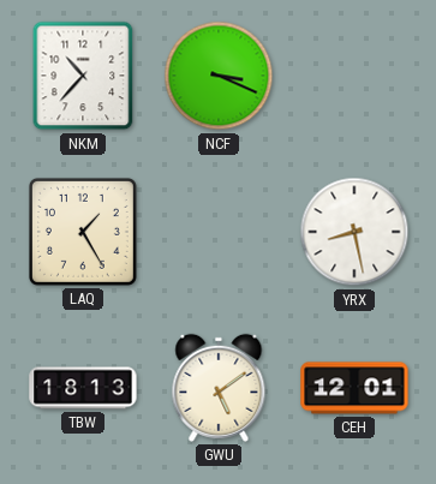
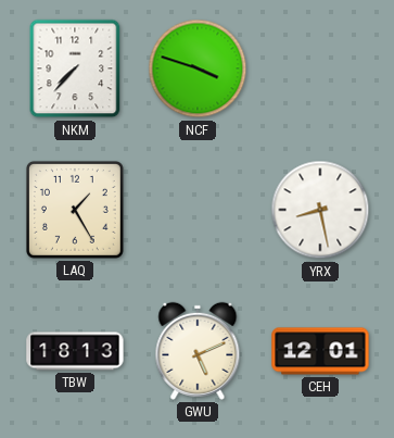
NKM: 10:37 -> 7:37
NCF: 3:19 -> 3:48
GWU: 5:09 -> 5:11
